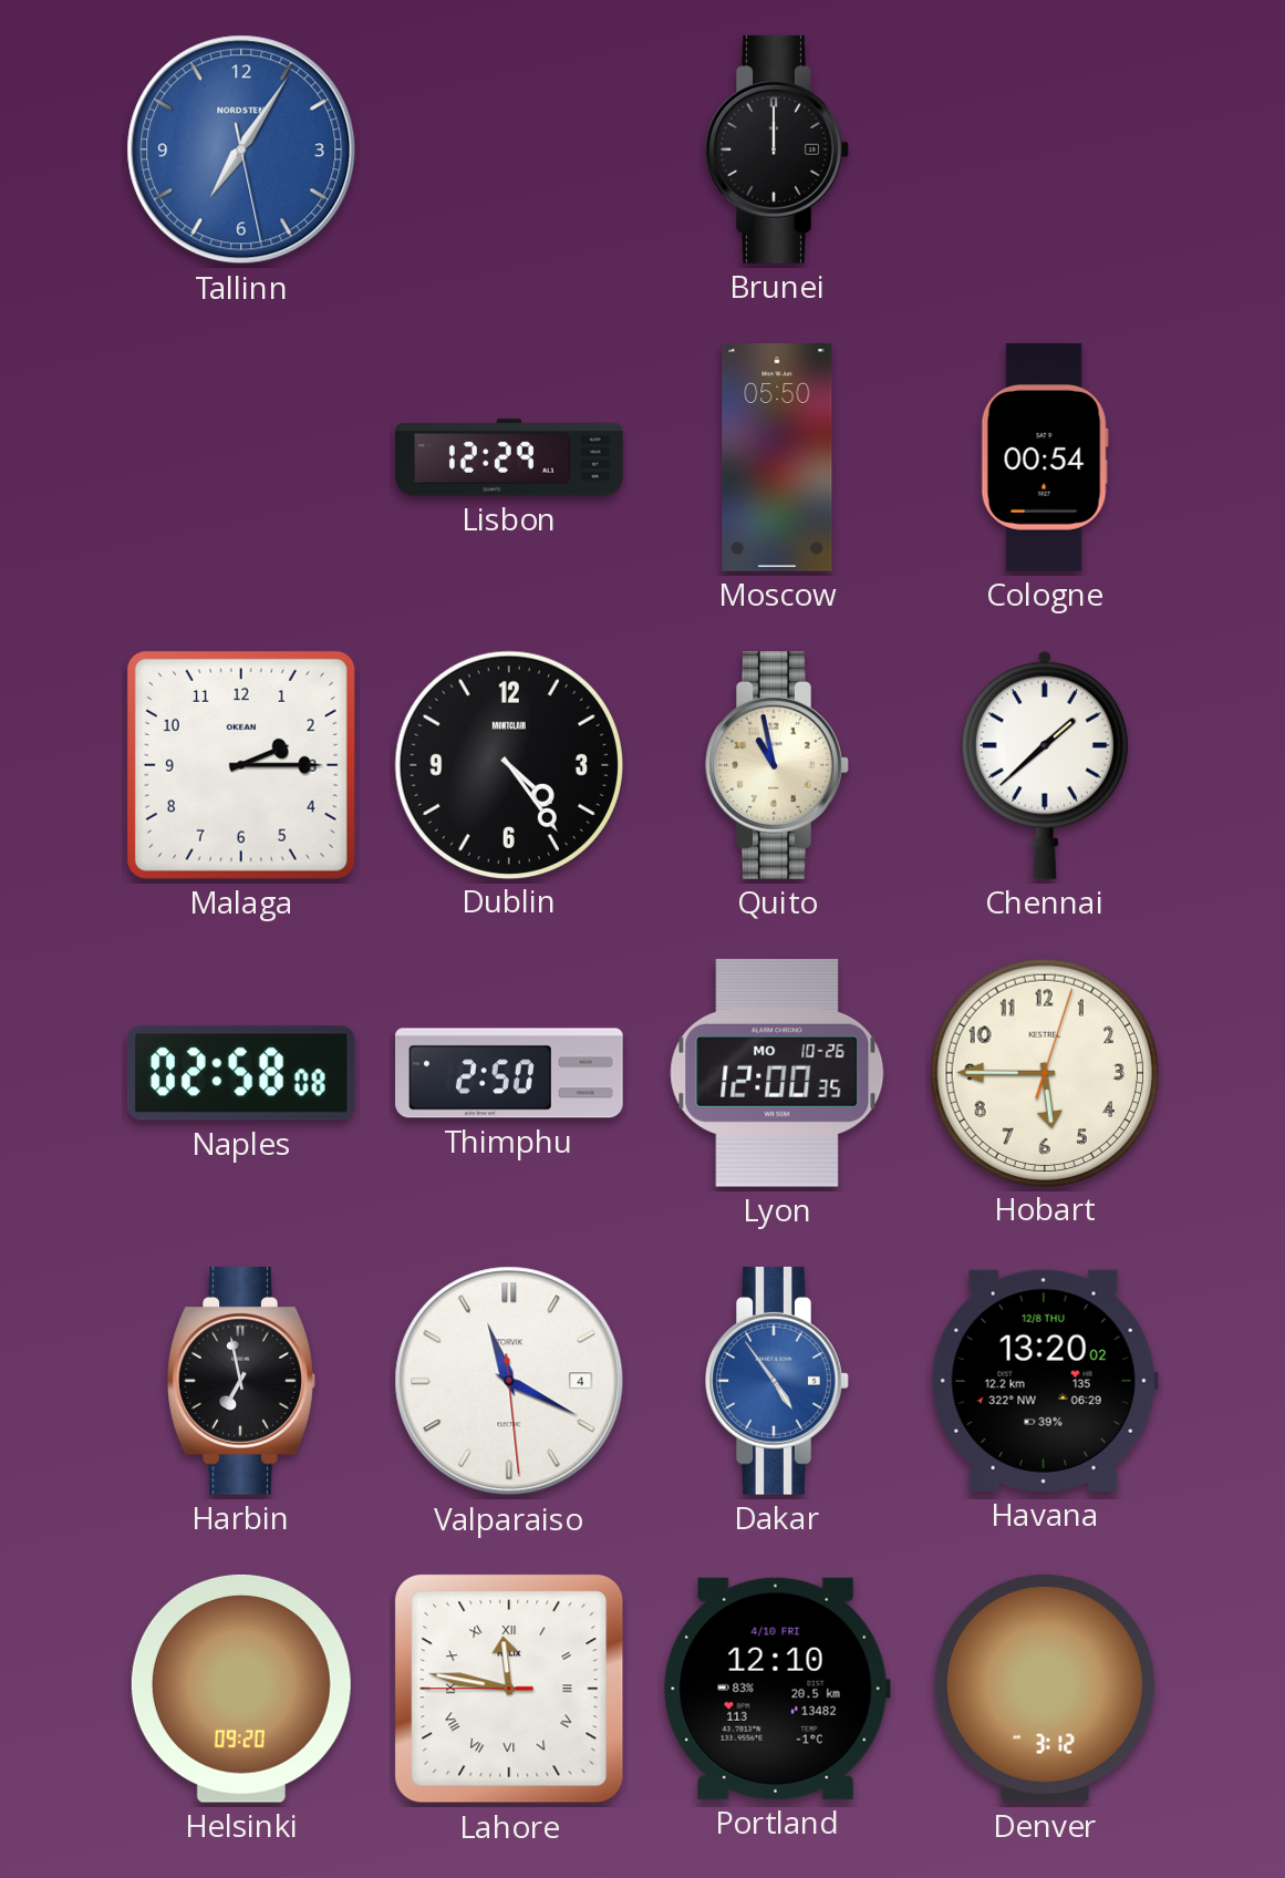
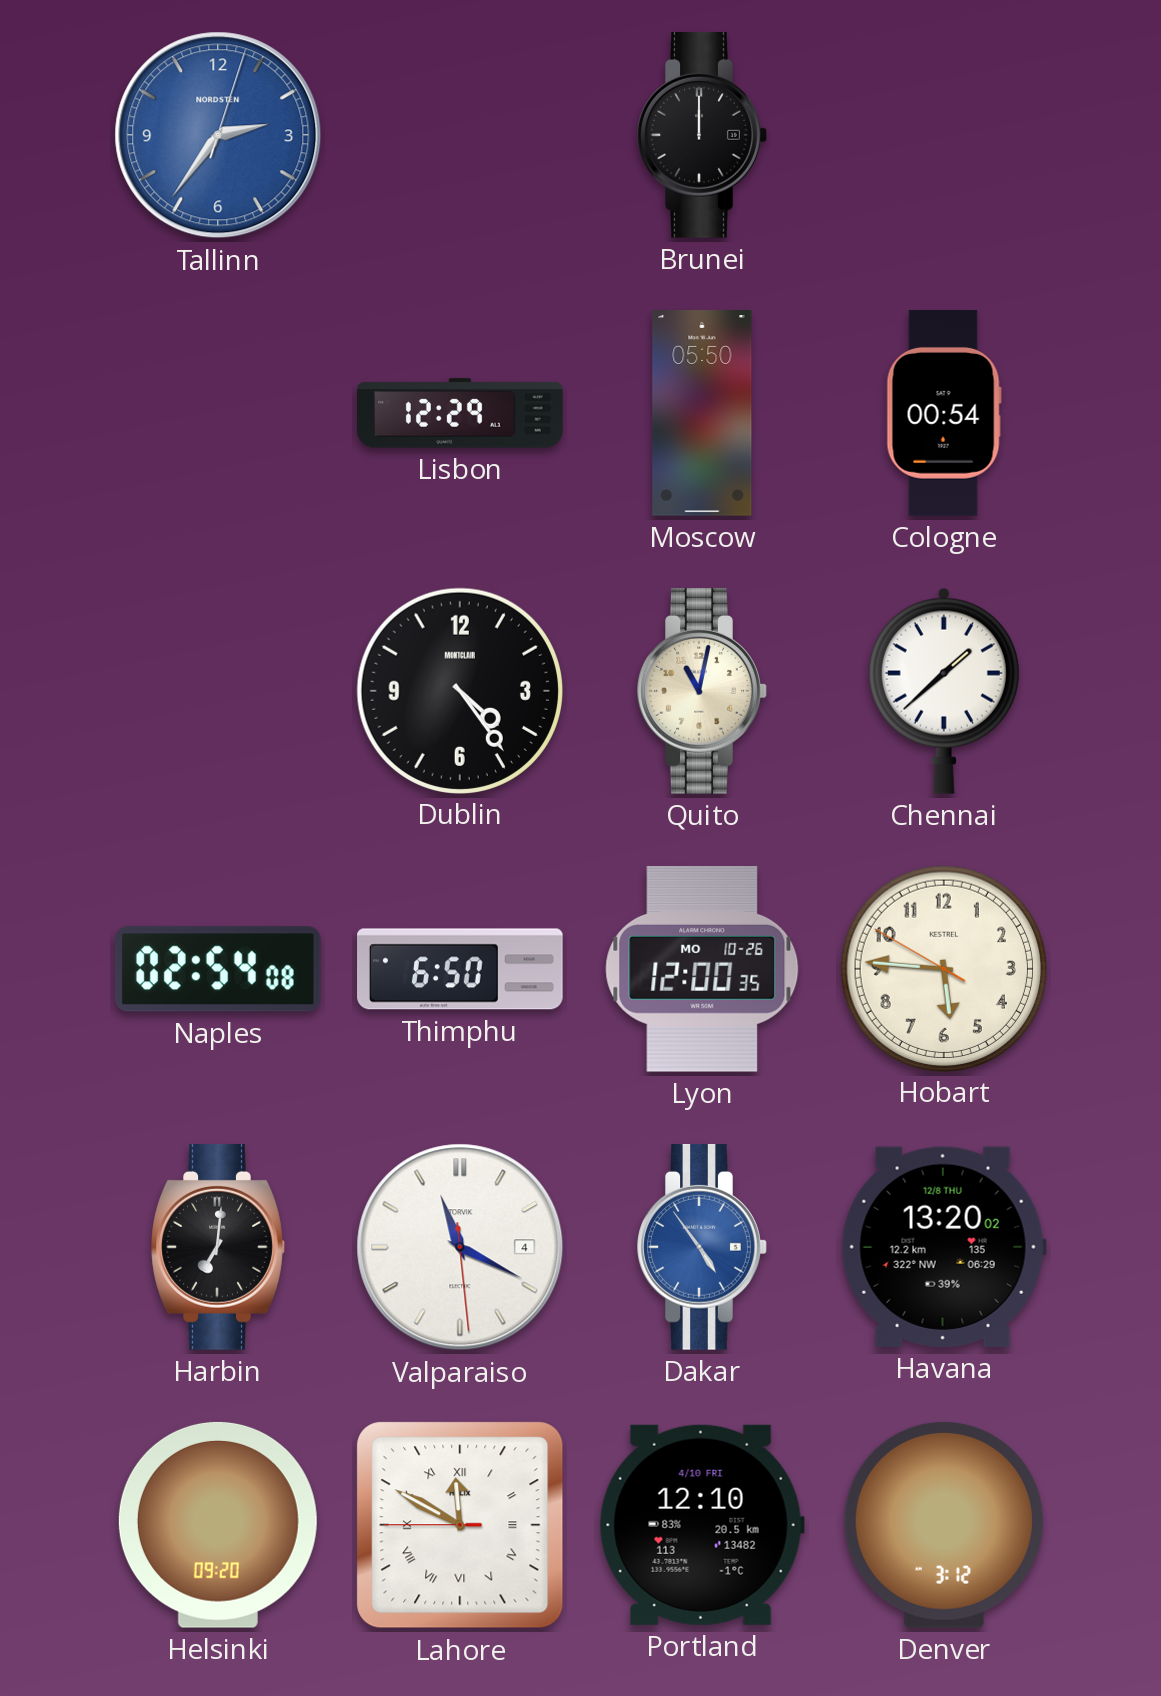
Tallinn: 7:05 -> 2:36
Malaga: 2:15 -> none
Quito: 10:58 -> 11:02
Naples: 02:58 -> 02:54
Thimphu: 2:50 -> 6:50
Hobart: 5:45:03 -> 5:45:50
Harbin: 6:58 -> 7:01
Lahore: 11:46 -> 11:49
